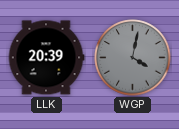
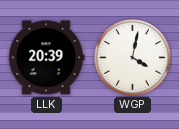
WGP dial: grey -> white
